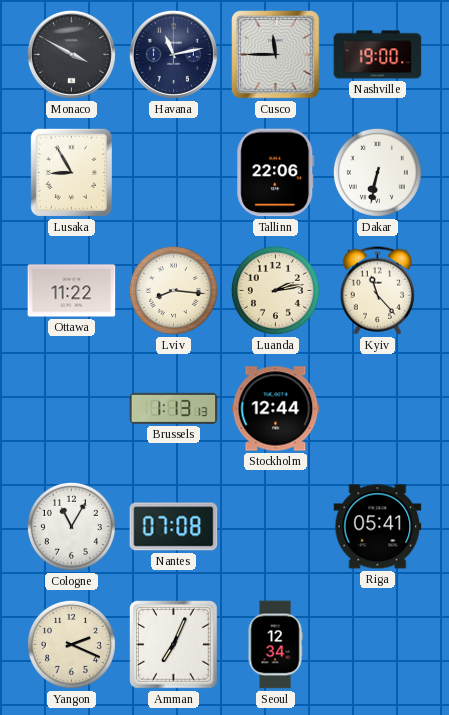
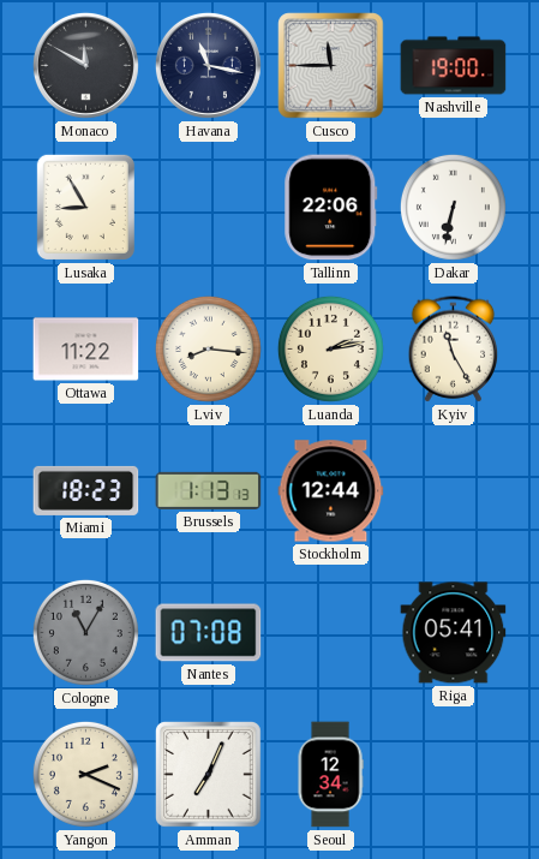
Monaco: 3:50 -> 11:50
Havana: 11:13 -> 11:17
Kyiv: 11:23 -> 11:25
Miami: none -> 18:23
Cologne dial: white -> grey
